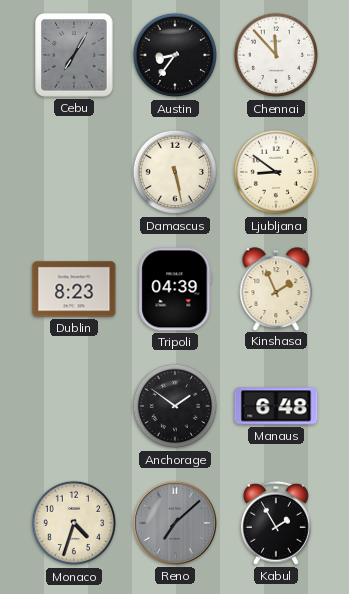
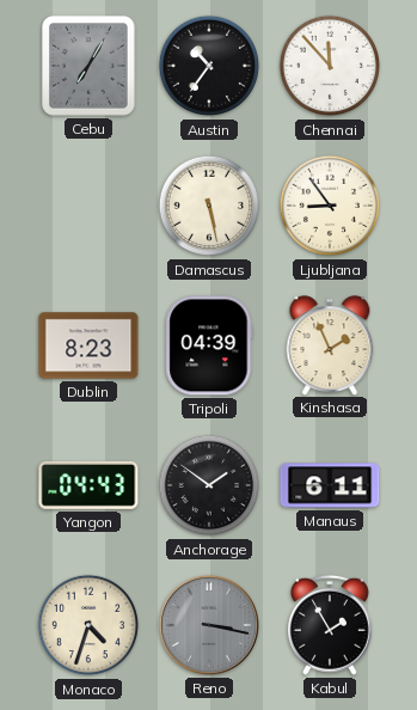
Austin: 8:36 -> 10:36
Ljubljana: 8:51 -> 8:54
Yangon: none -> 04:43
Manaus: 6:48 -> 6:11
Reno: 7:08 -> 3:17
